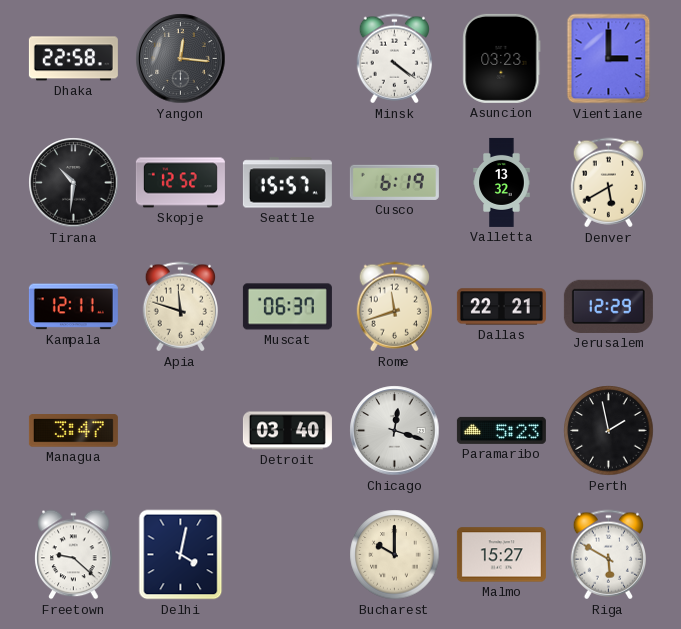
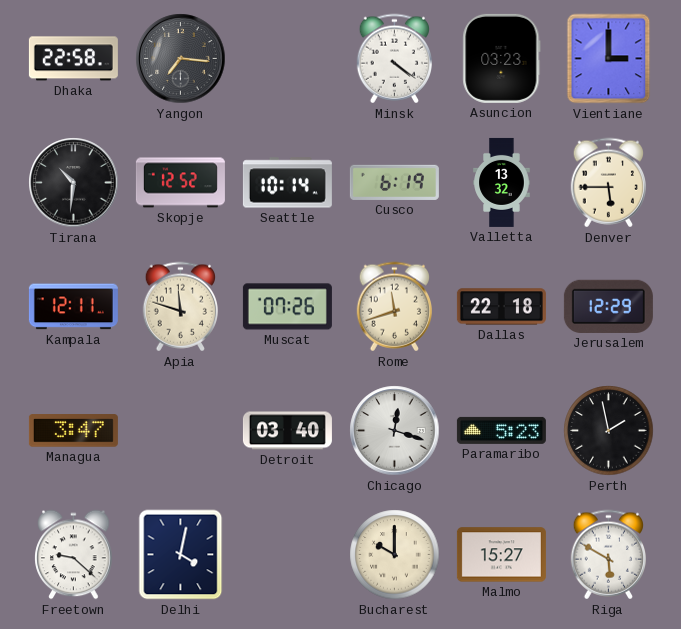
Yangon: 12:16 -> 7:16
Seattle: 15:57 -> 10:14
Denver: 5:40 -> 5:45
Muscat: 06:37 -> 07:26
Dallas: 22:21 -> 22:18
